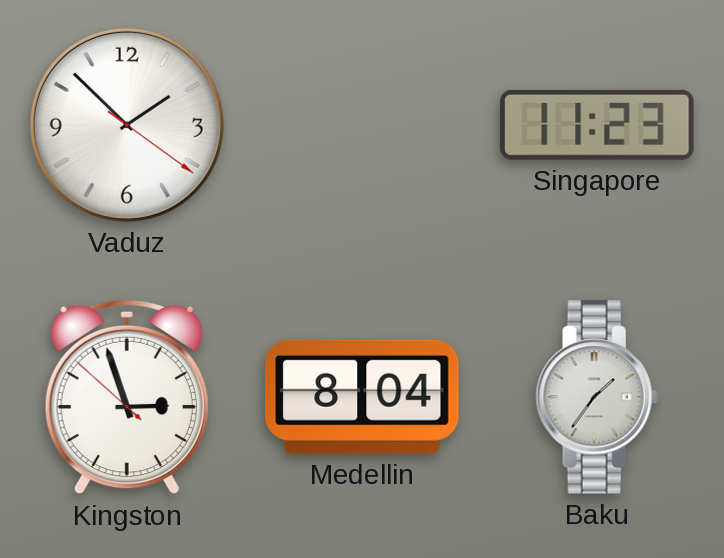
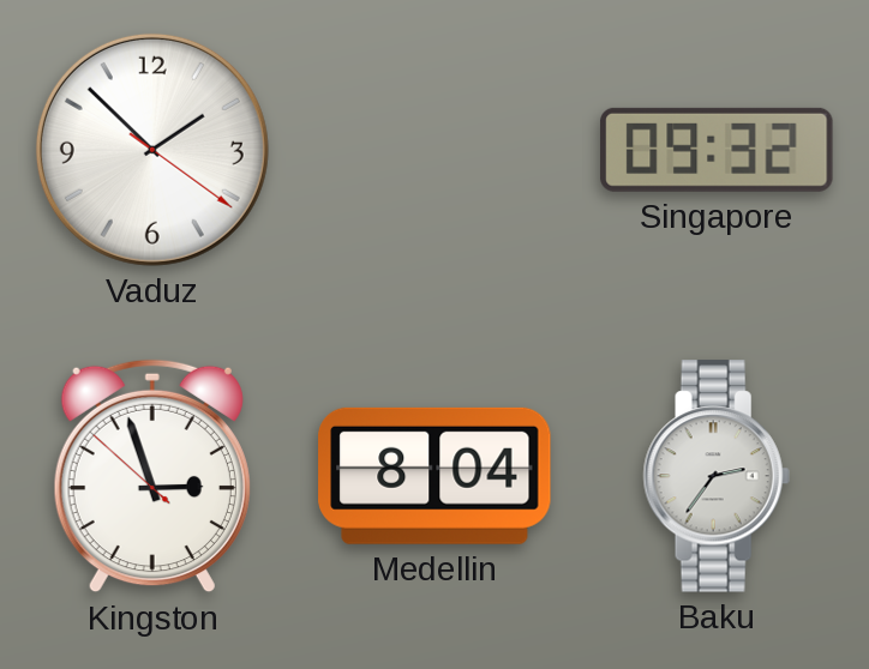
Singapore: 11:23 -> 09:32
Baku: 1:36 -> 2:36
